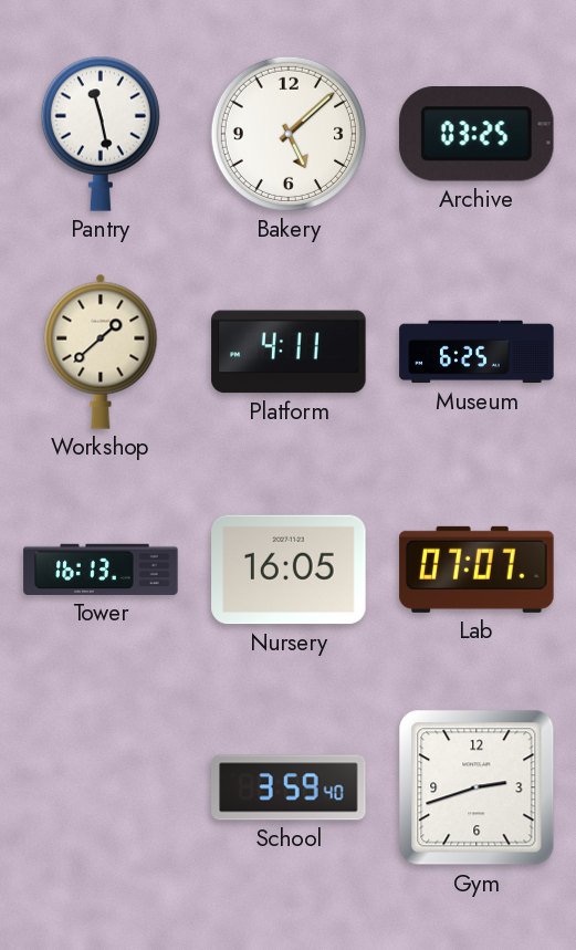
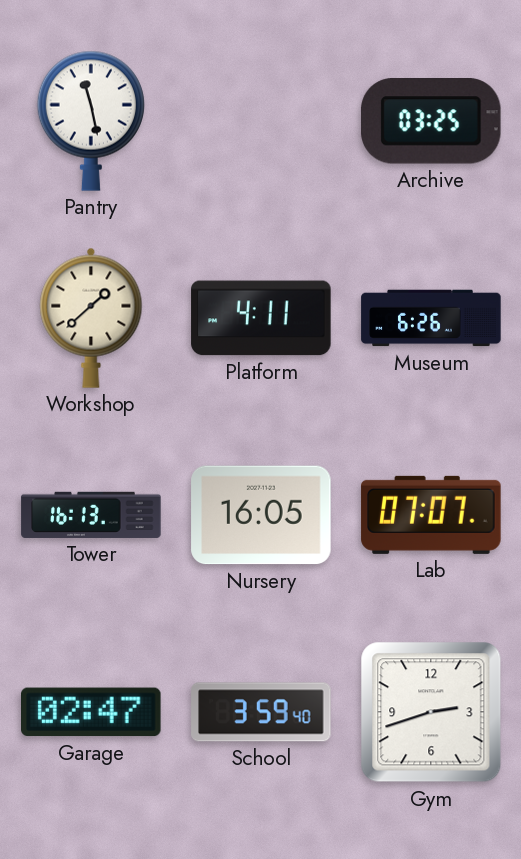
Bakery: 5:08 -> none
Museum: 6:25 -> 6:26
Garage: none -> 02:47
